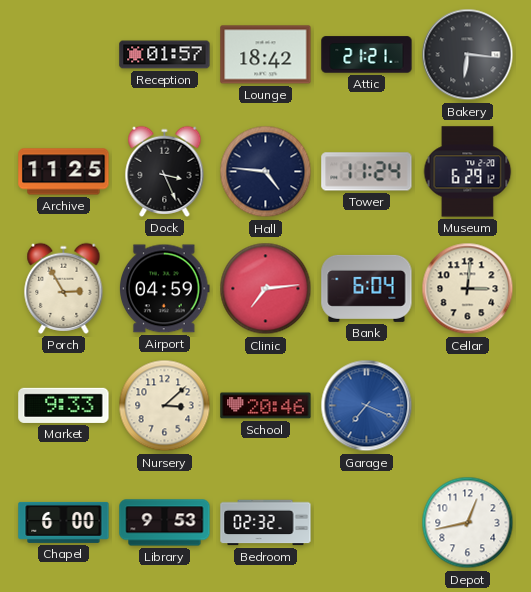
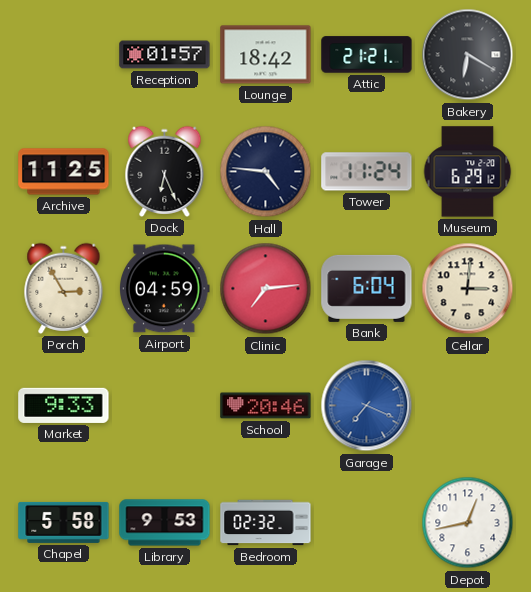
Bakery: 6:16 -> 6:20
Dock: 3:26 -> 6:26
Nursery: 3:08 -> none
Chapel: 6:00 -> 5:58
